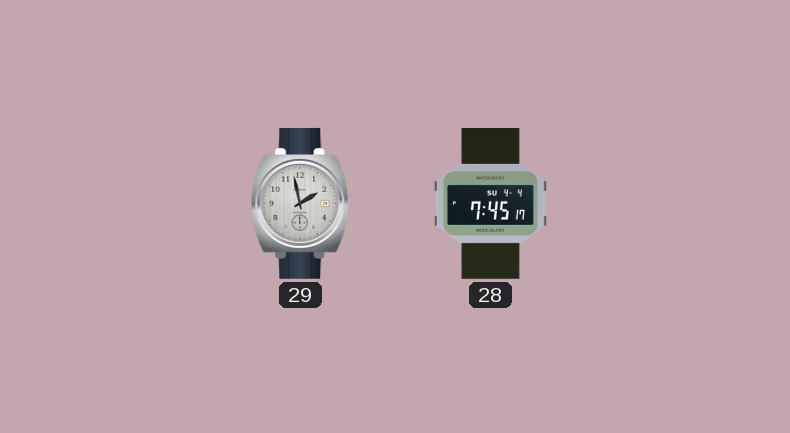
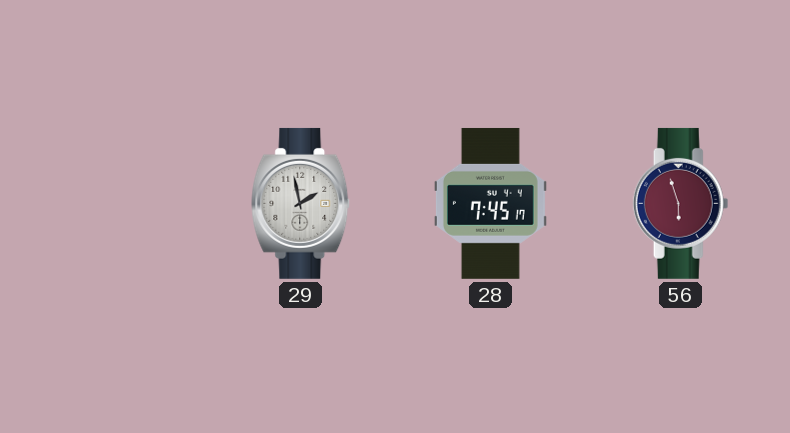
56: none -> 5:57
